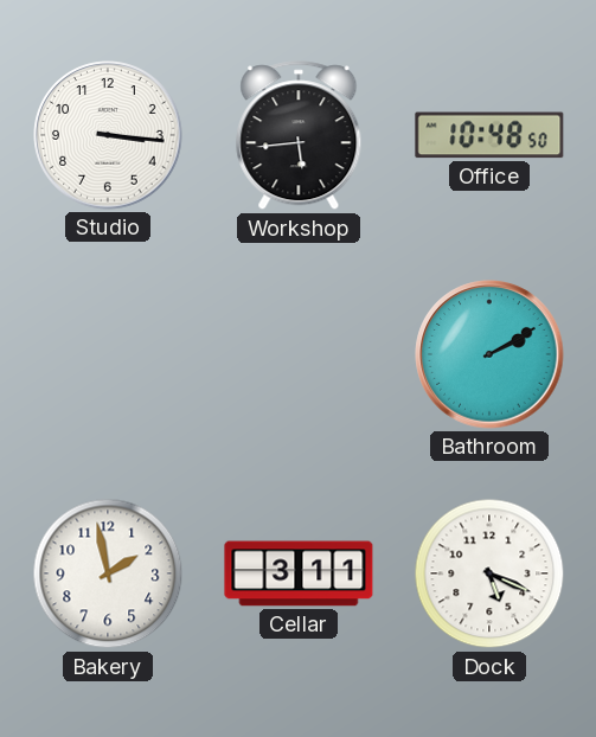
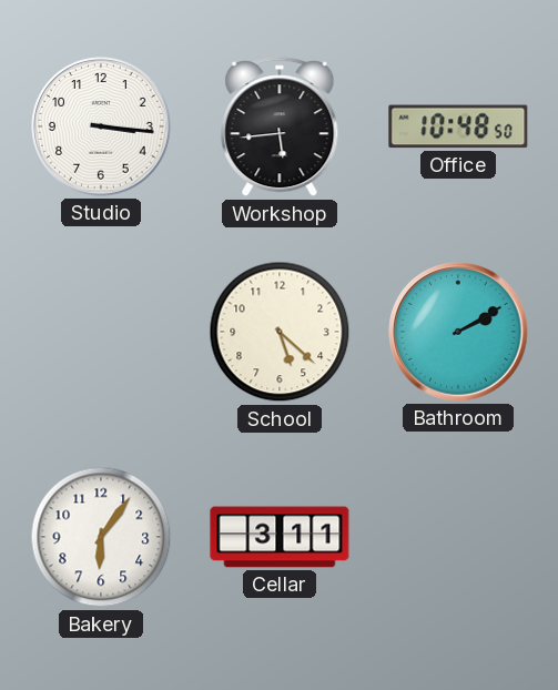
School: none -> 5:22
Bakery: 1:58 -> 6:06
Dock: 5:19 -> none
